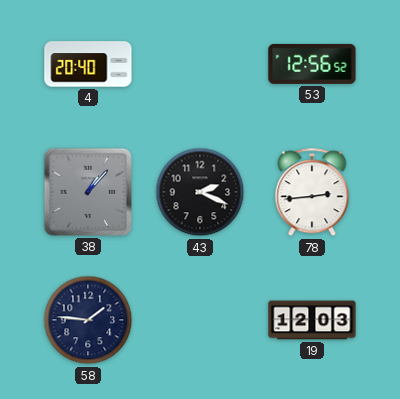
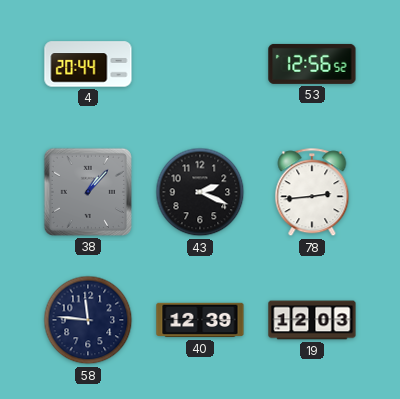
4: 20:40 -> 20:44
58: 1:46 -> 11:46
40: none -> 12:39
